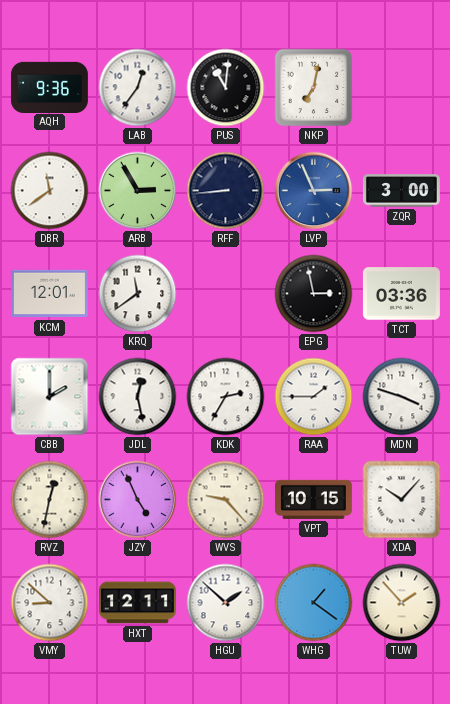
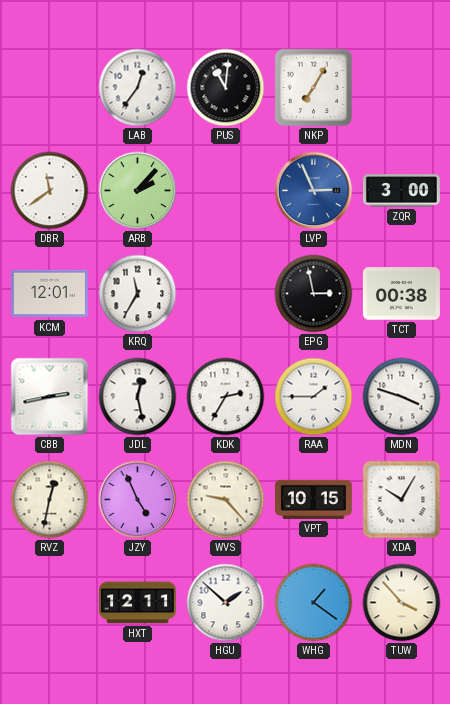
AQH: 9:36 -> none
NKP: 7:02 -> 7:05
ARB: 2:55 -> 2:07
RFF: 8:44 -> none
KRQ: 11:39 -> 11:35
TCT: 03:36 -> 00:38
CBB: 2:00 -> 2:43
XDA: 10:07 -> 10:05
VMY: 8:52 -> none
TUW: 1:53 -> 3:53
